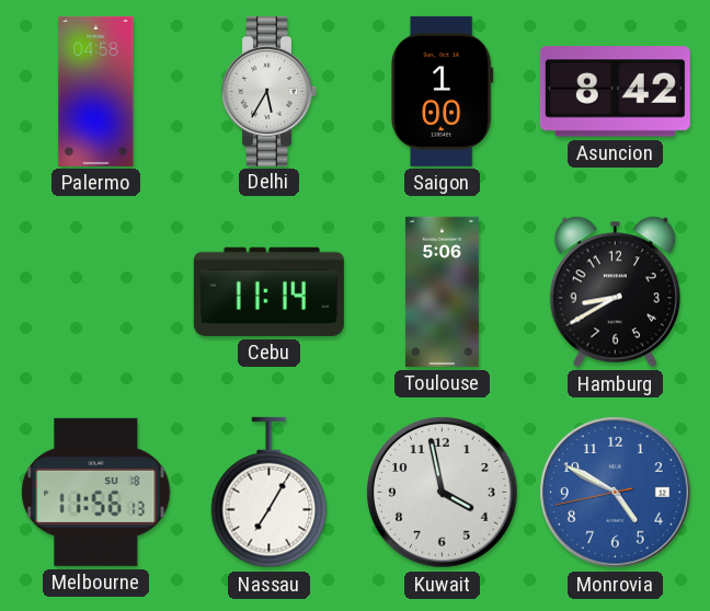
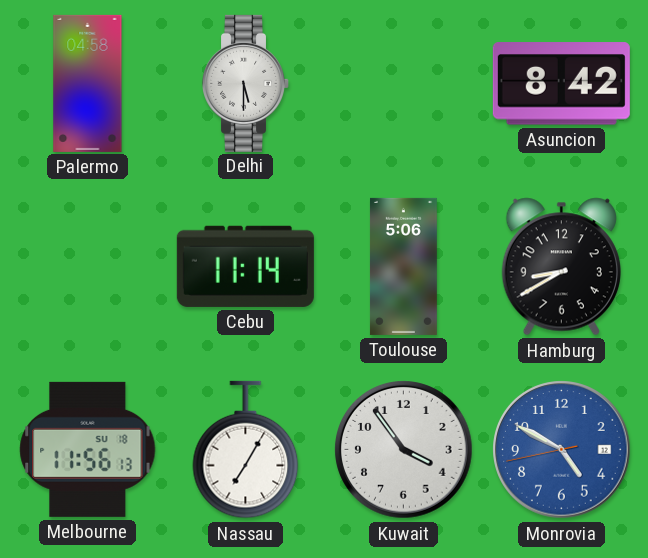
Delhi: 5:35 -> 5:30
Saigon: 1:00 -> none
Kuwait: 3:58 -> 3:54
